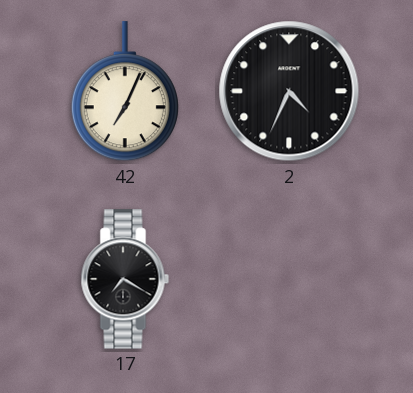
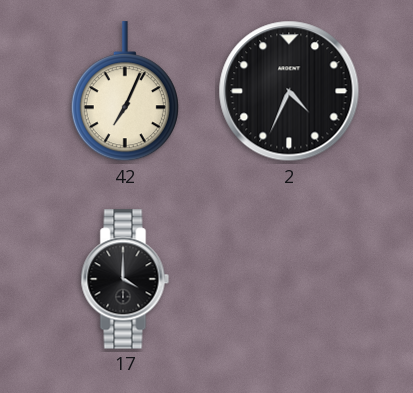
17: 7:20 -> 4:00
